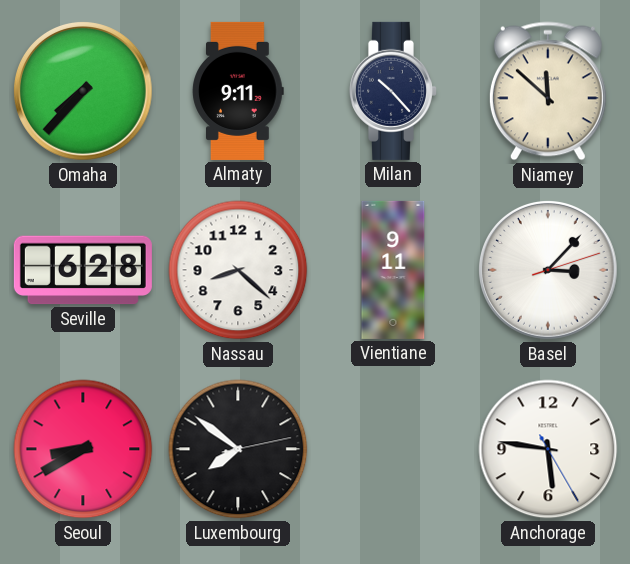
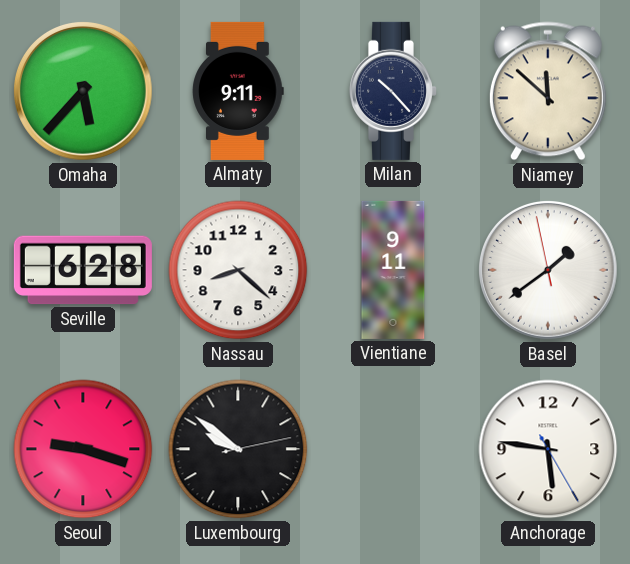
Omaha: 7:37 -> 5:37
Basel: 3:07 -> 1:38
Seoul: 8:40 -> 9:18
Luxembourg: 7:51 -> 9:51
